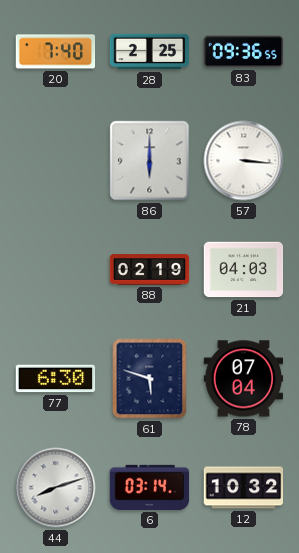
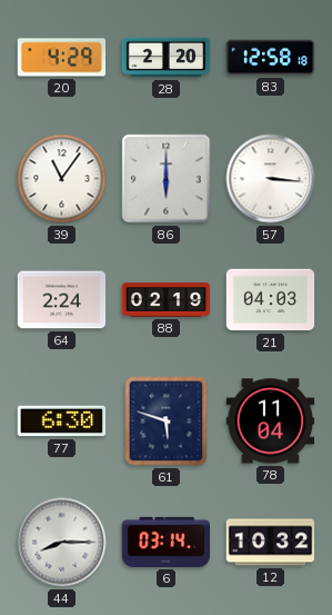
20: 7:40 -> 4:29
28: 2:25 -> 2:20
83: 09:36 -> 12:58
39: none -> 11:06
64: none -> 2:24
78: 07:04 -> 11:04
44: 8:12 -> 8:15
